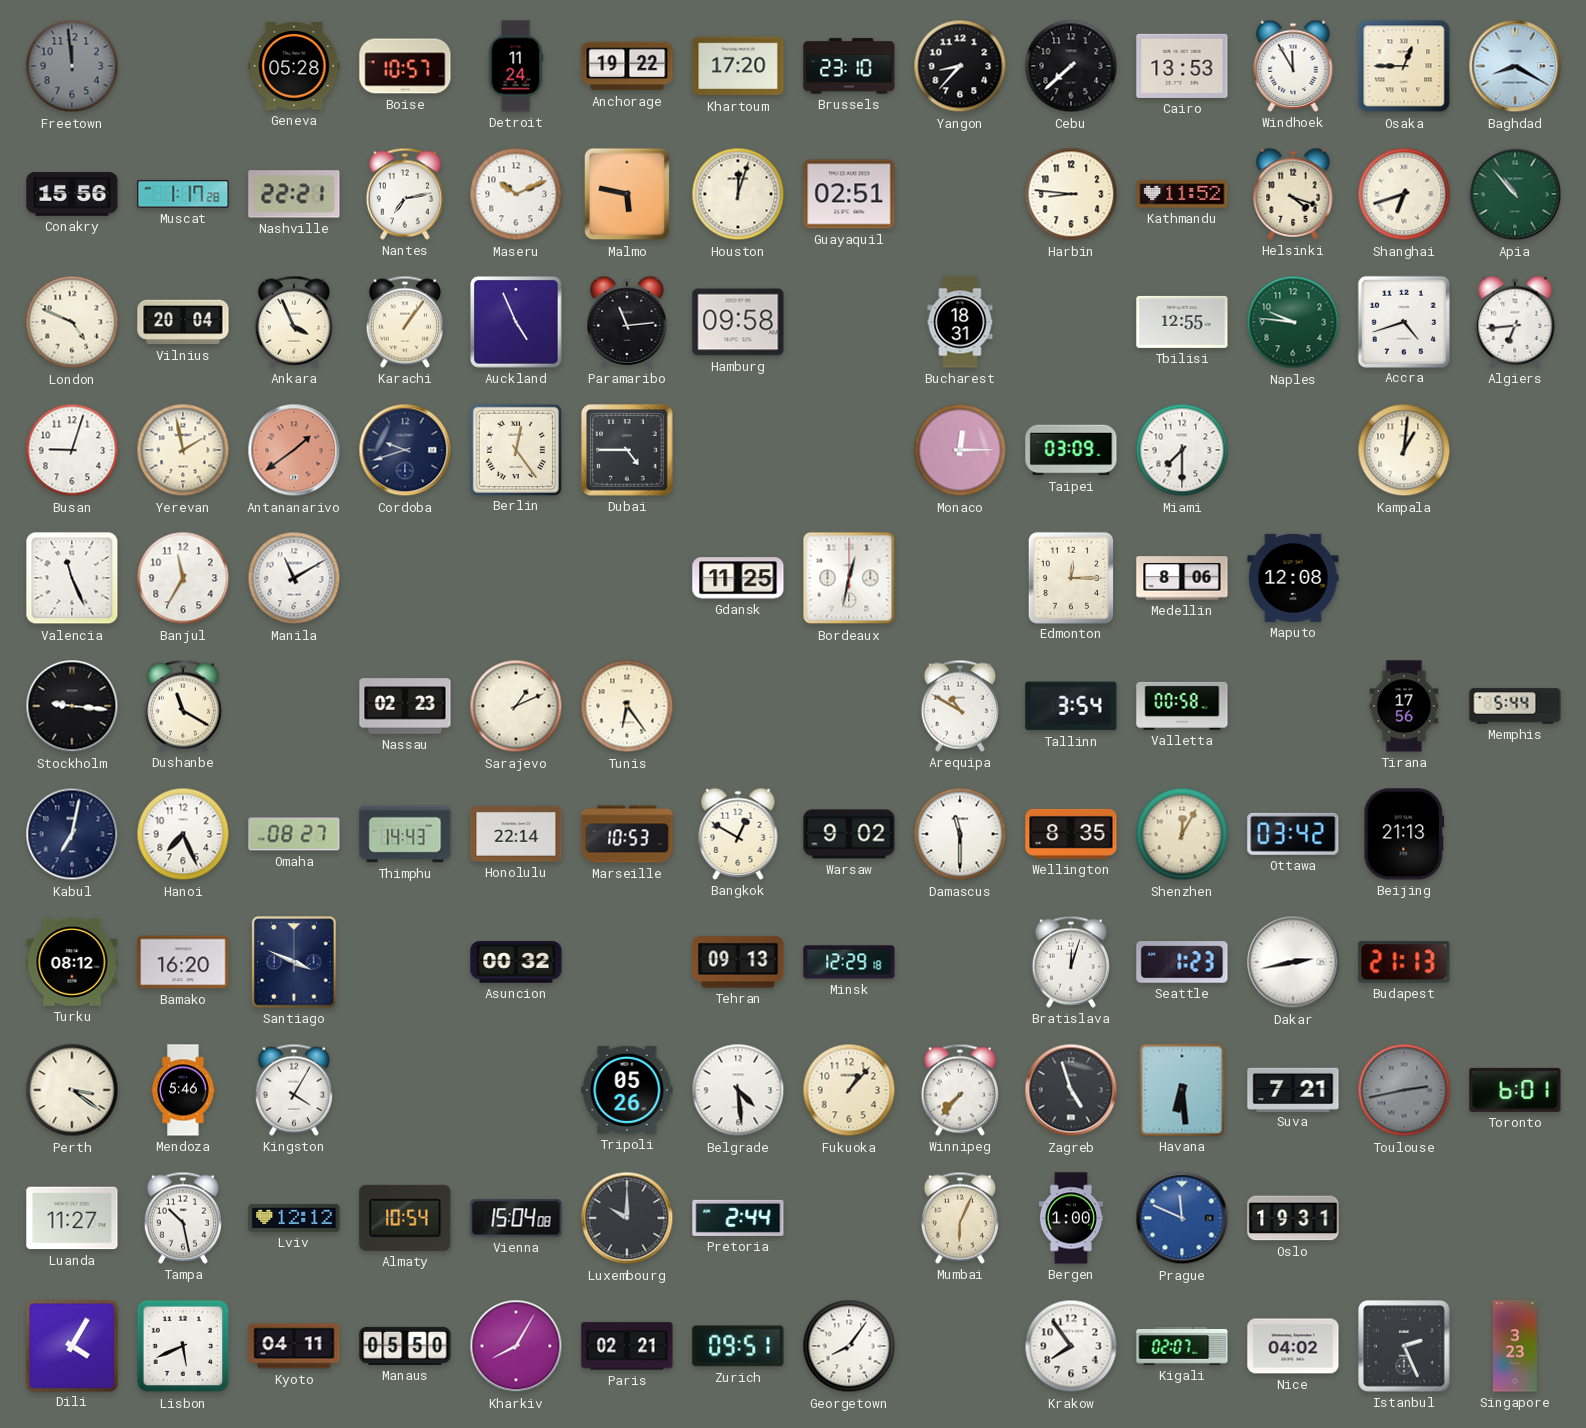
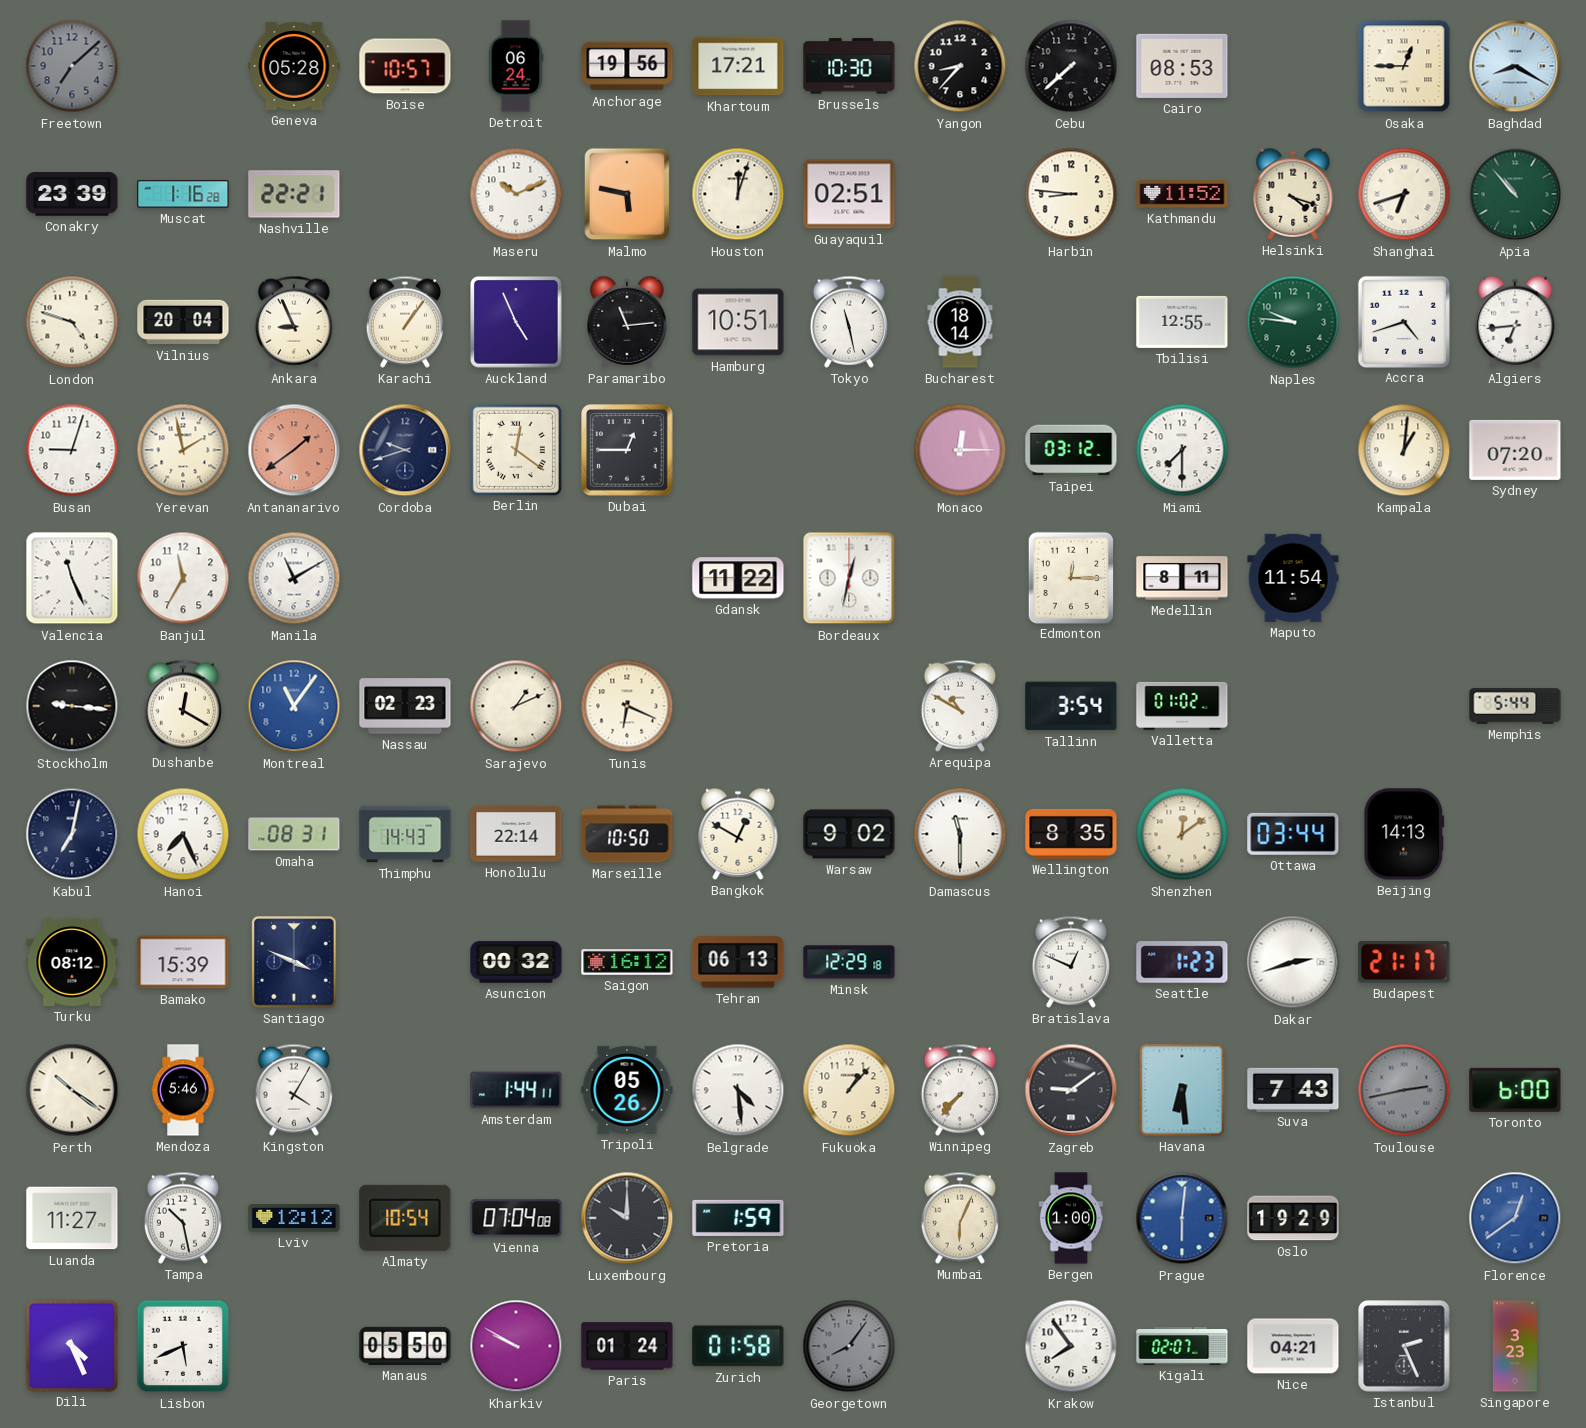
Freetown: 11:59 -> 7:08
Detroit: 11:24 -> 06:24
Anchorage: 19:22 -> 19:56
Khartoum: 17:20 -> 17:21
Brussels: 23:10 -> 10:30
Cairo: 13:53 -> 08:53
Windhoek: 11:55 -> none
Conakry: 15:56 -> 23:39
Muscat: 1:17 -> 1:16
Nantes: 7:13 -> none
London: 4:49 -> 4:48
Ankara: 3:56 -> 8:56
Hamburg: 09:58 -> 10:51
Tokyo: none -> 11:28
Bucharest: 18:31 -> 18:14
Berlin: 12:24 -> 12:21
Dubai: 4:45 -> 12:45
Taipei: 03:09 -> 03:12
Sydney: none -> 07:20
Gdansk: 11:25 -> 11:22
Medellin: 8:06 -> 8:11
Maputo: 12:08 -> 11:54
Dushanbe: 11:20 -> 12:20
Montreal: none -> 11:06
Tunis: 6:24 -> 6:19
Valletta: 00:58 -> 01:02
Tirana: 17:56 -> none
Omaha: 08:27 -> 08:31
Marseille: 10:53 -> 10:50
Shenzhen: 12:05 -> 12:09
Ottawa: 03:42 -> 03:44
Beijing: 21:13 -> 14:13
Bamako: 16:20 -> 15:39
Saigon: none -> 16:12
Tehran: 09:13 -> 06:13
Bratislava: 12:03 -> 12:49
Dakar: 2:43 -> 2:42
Budapest: 21:13 -> 21:17
Perth: 3:21 -> 10:21
Amsterdam: none -> 1:44
Zagreb: 4:57 -> 9:09
Suva: 7:21 -> 7:43
Toronto: 6:01 -> 6:00
Vienna: 15:04 -> 07:04
Pretoria: 2:44 -> 1:59
Prague: 11:49 -> 6:01
Oslo: 19:31 -> 19:29
Florence: none -> 12:39
Dili: 4:05 -> 4:26
Kyoto: 04:11 -> none
Kharkiv: 8:05 -> 9:50
Paris: 02:21 -> 01:24
Zurich: 09:51 -> 01:58
Georgetown dial: white -> grey
Nice: 04:02 -> 04:21
